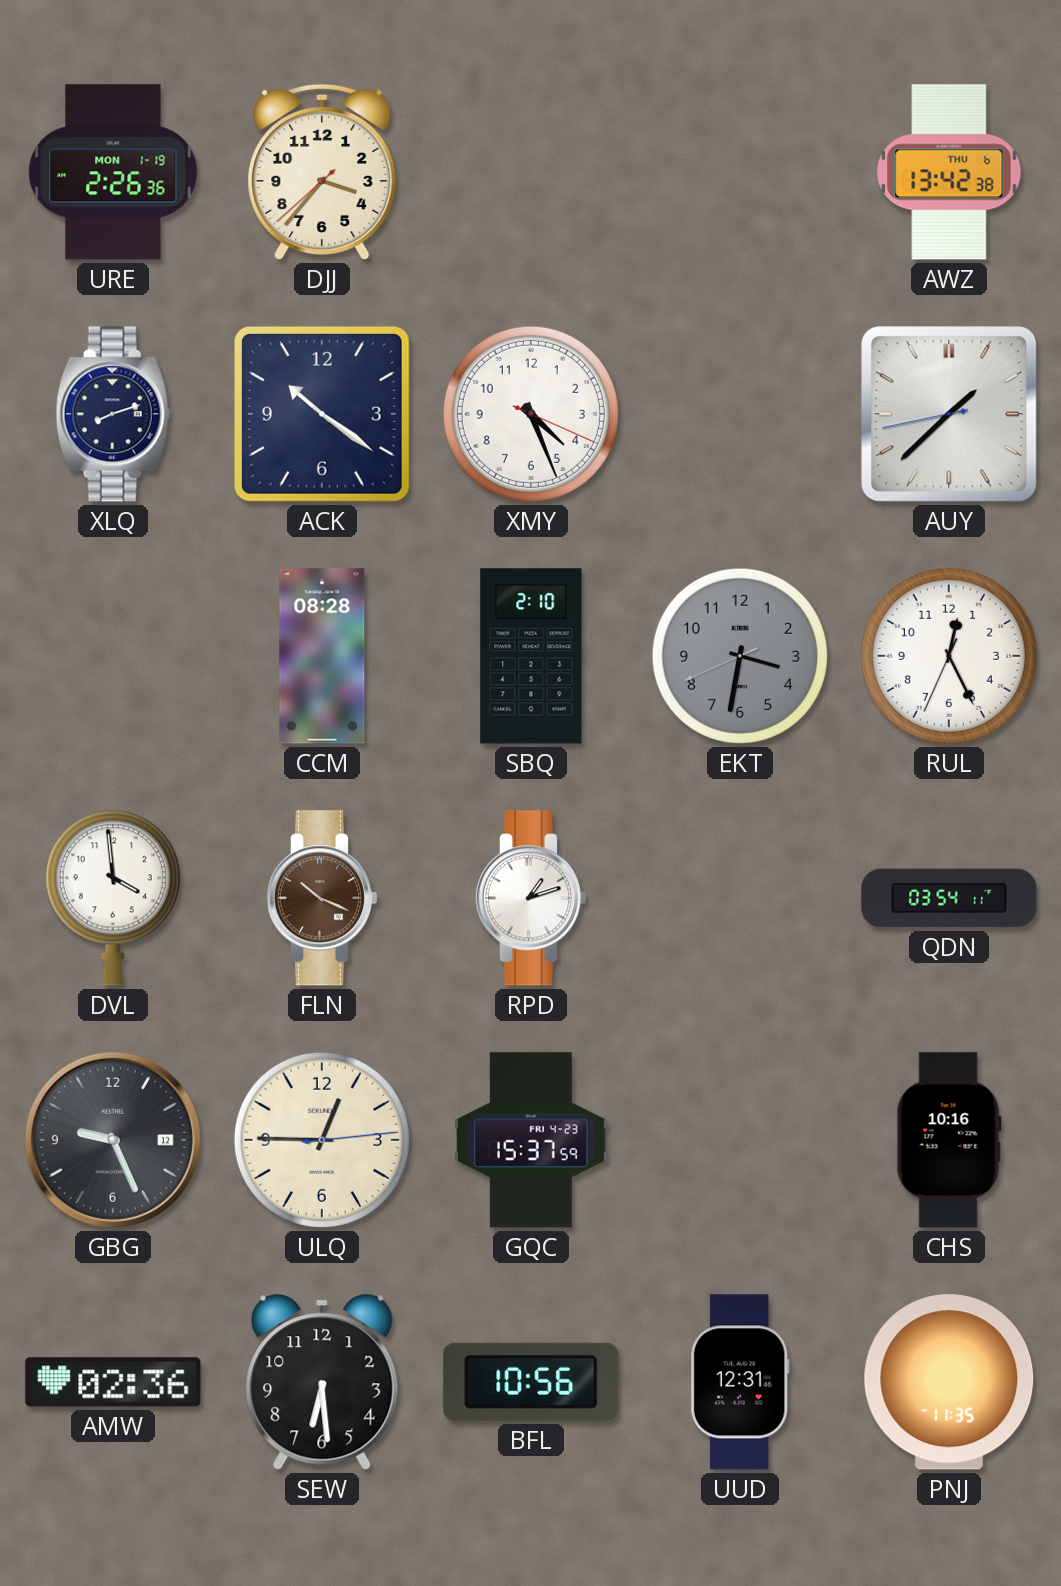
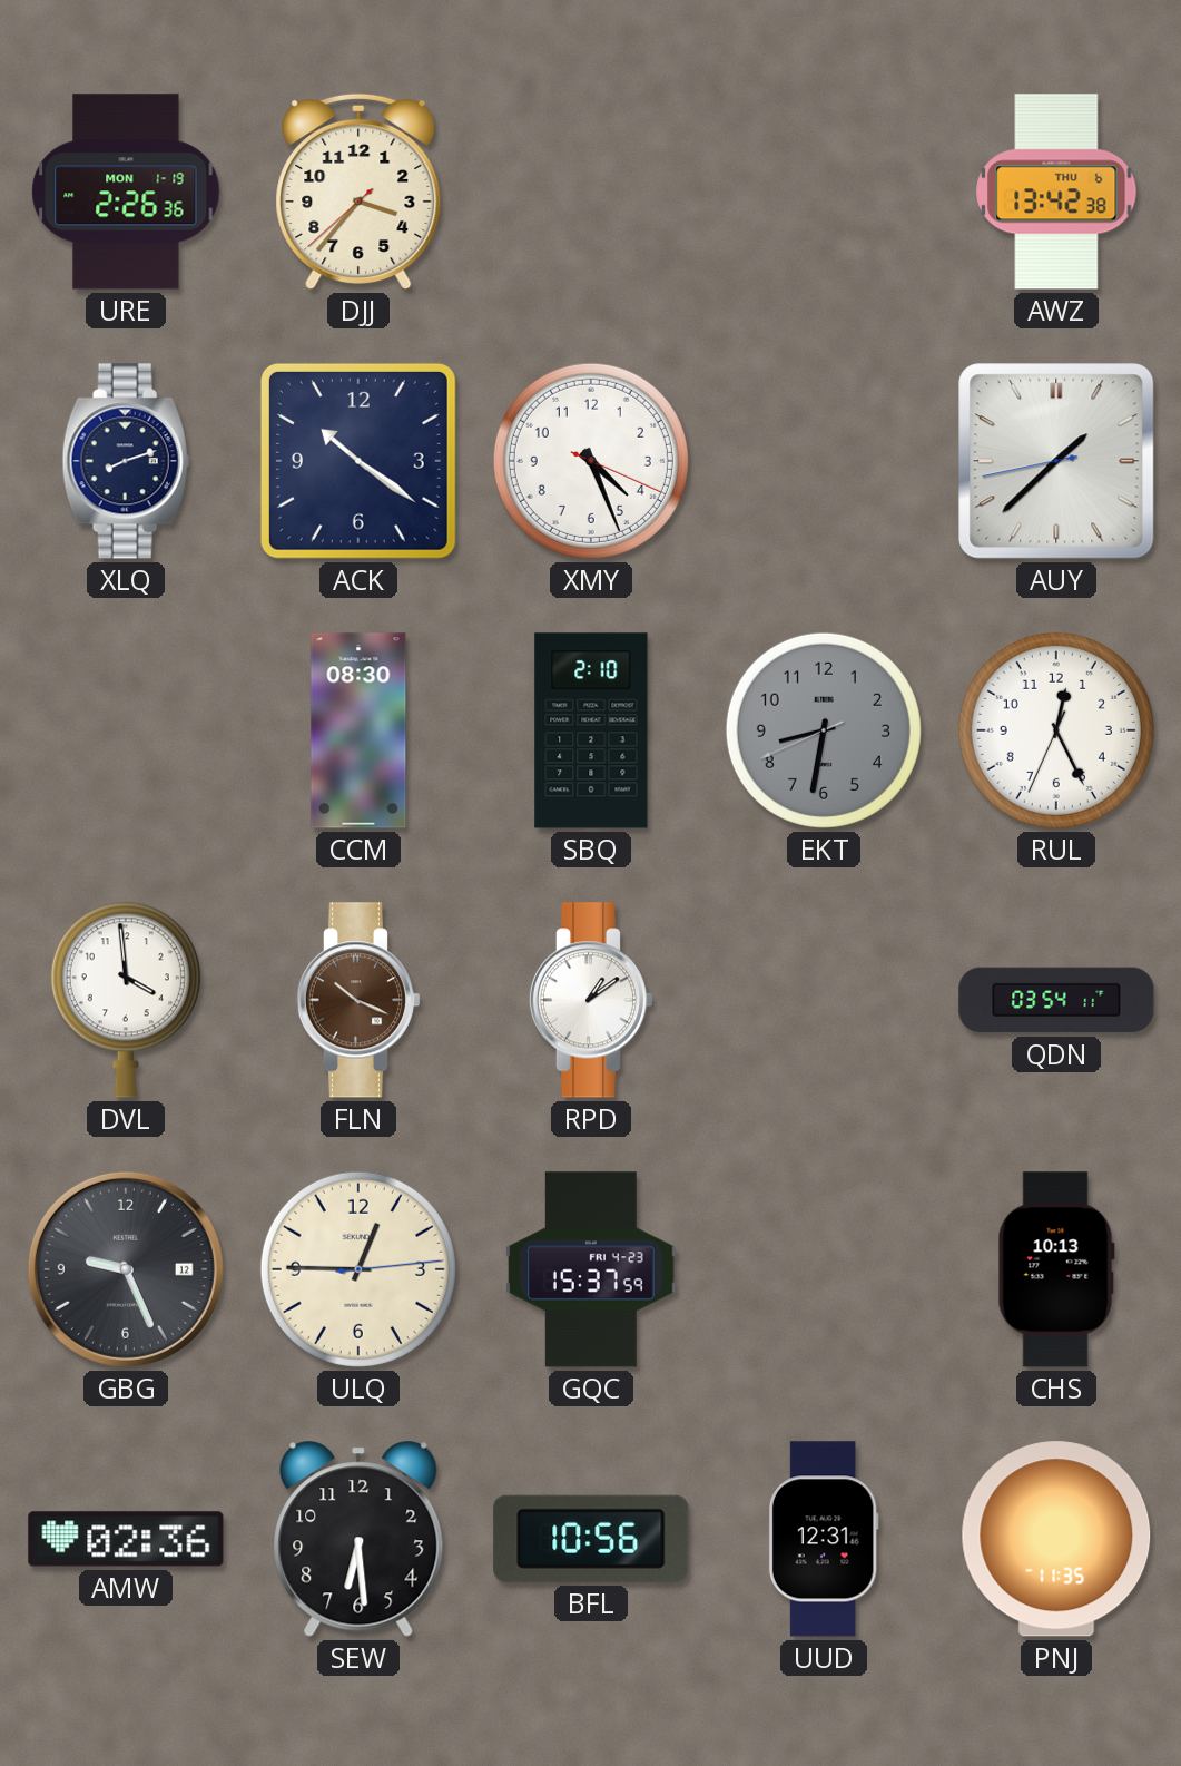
CCM: 08:28 -> 08:30
EKT: 3:31 -> 8:31
RPD: 1:12 -> 1:09
CHS: 10:16 -> 10:13
